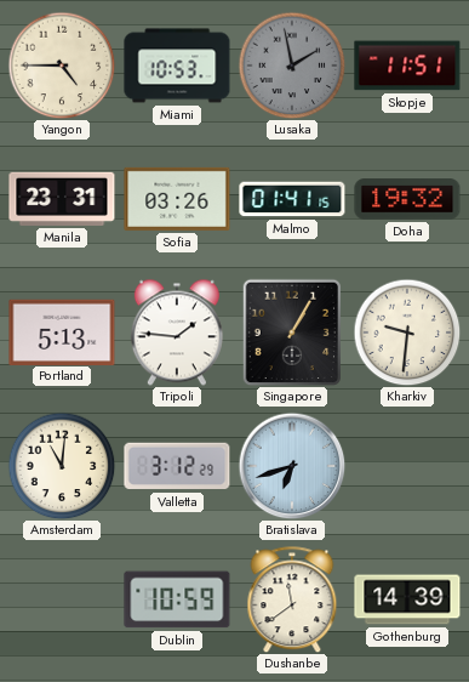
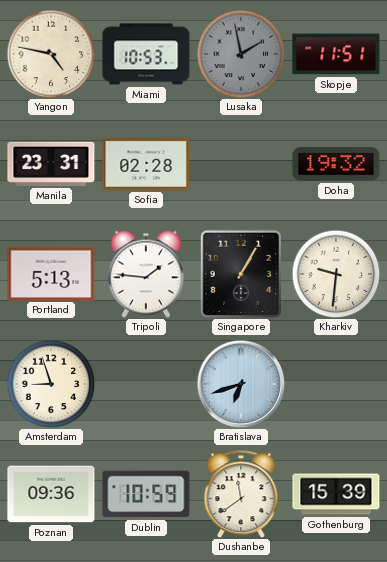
Yangon: 4:45 -> 4:47
Sofia: 03:26 -> 02:28
Malmo: 01:41 -> none
Amsterdam: 11:01 -> 8:57
Valletta: 3:12 -> none
Poznan: none -> 09:36
Gothenburg: 14:39 -> 15:39
